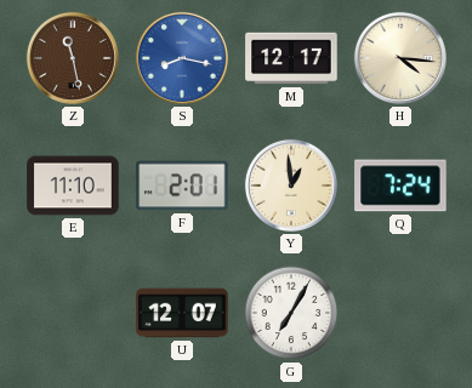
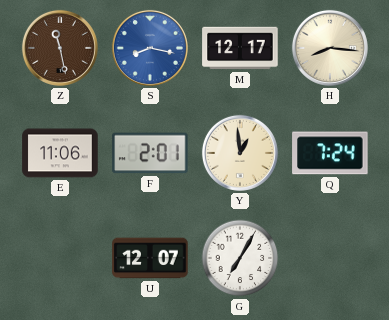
H: 4:16 -> 8:16
E: 11:10 -> 11:06
